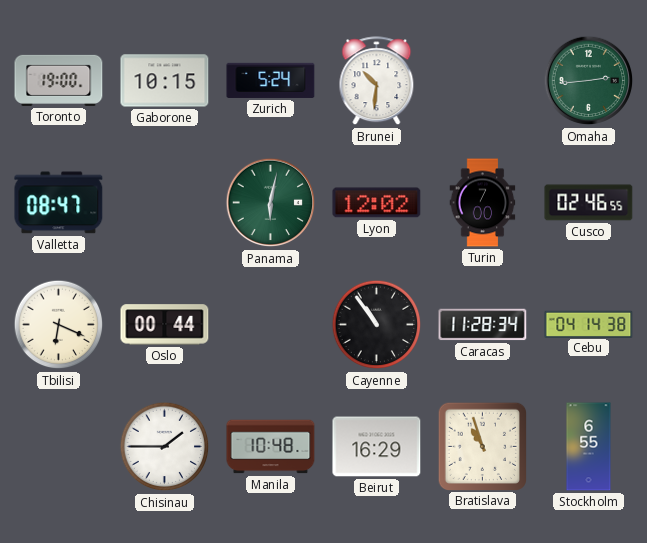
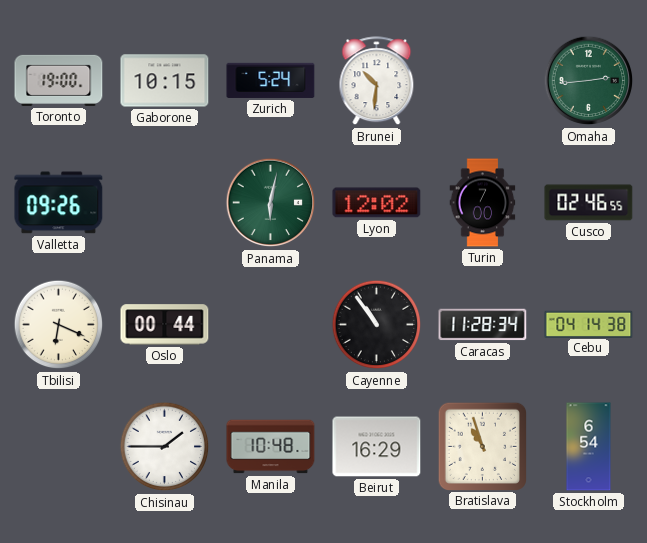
Valletta: 08:47 -> 09:26
Stockholm: 6:55 -> 6:54
